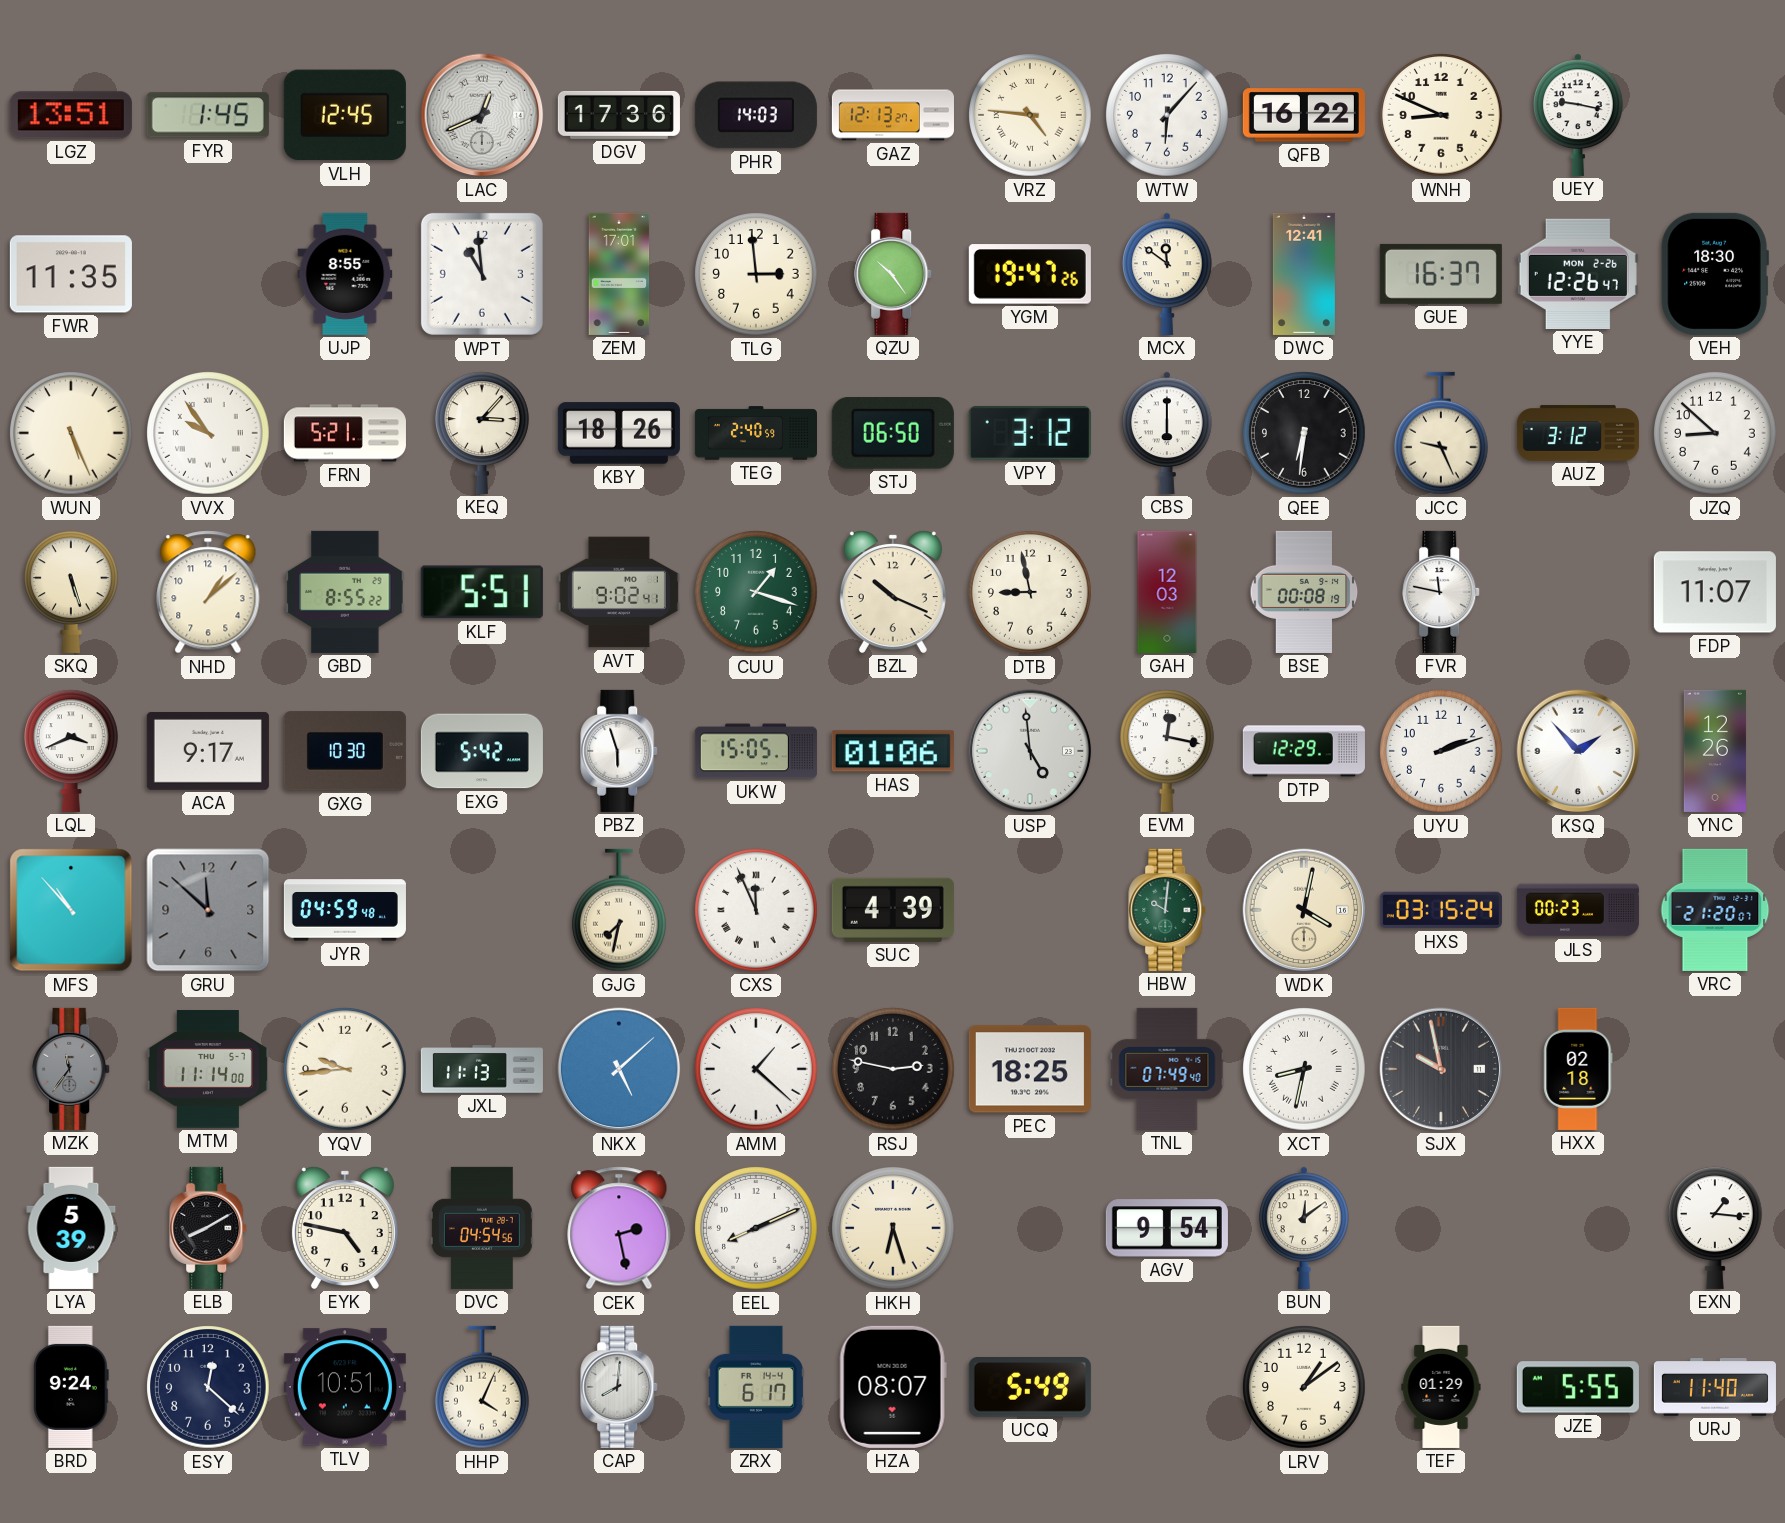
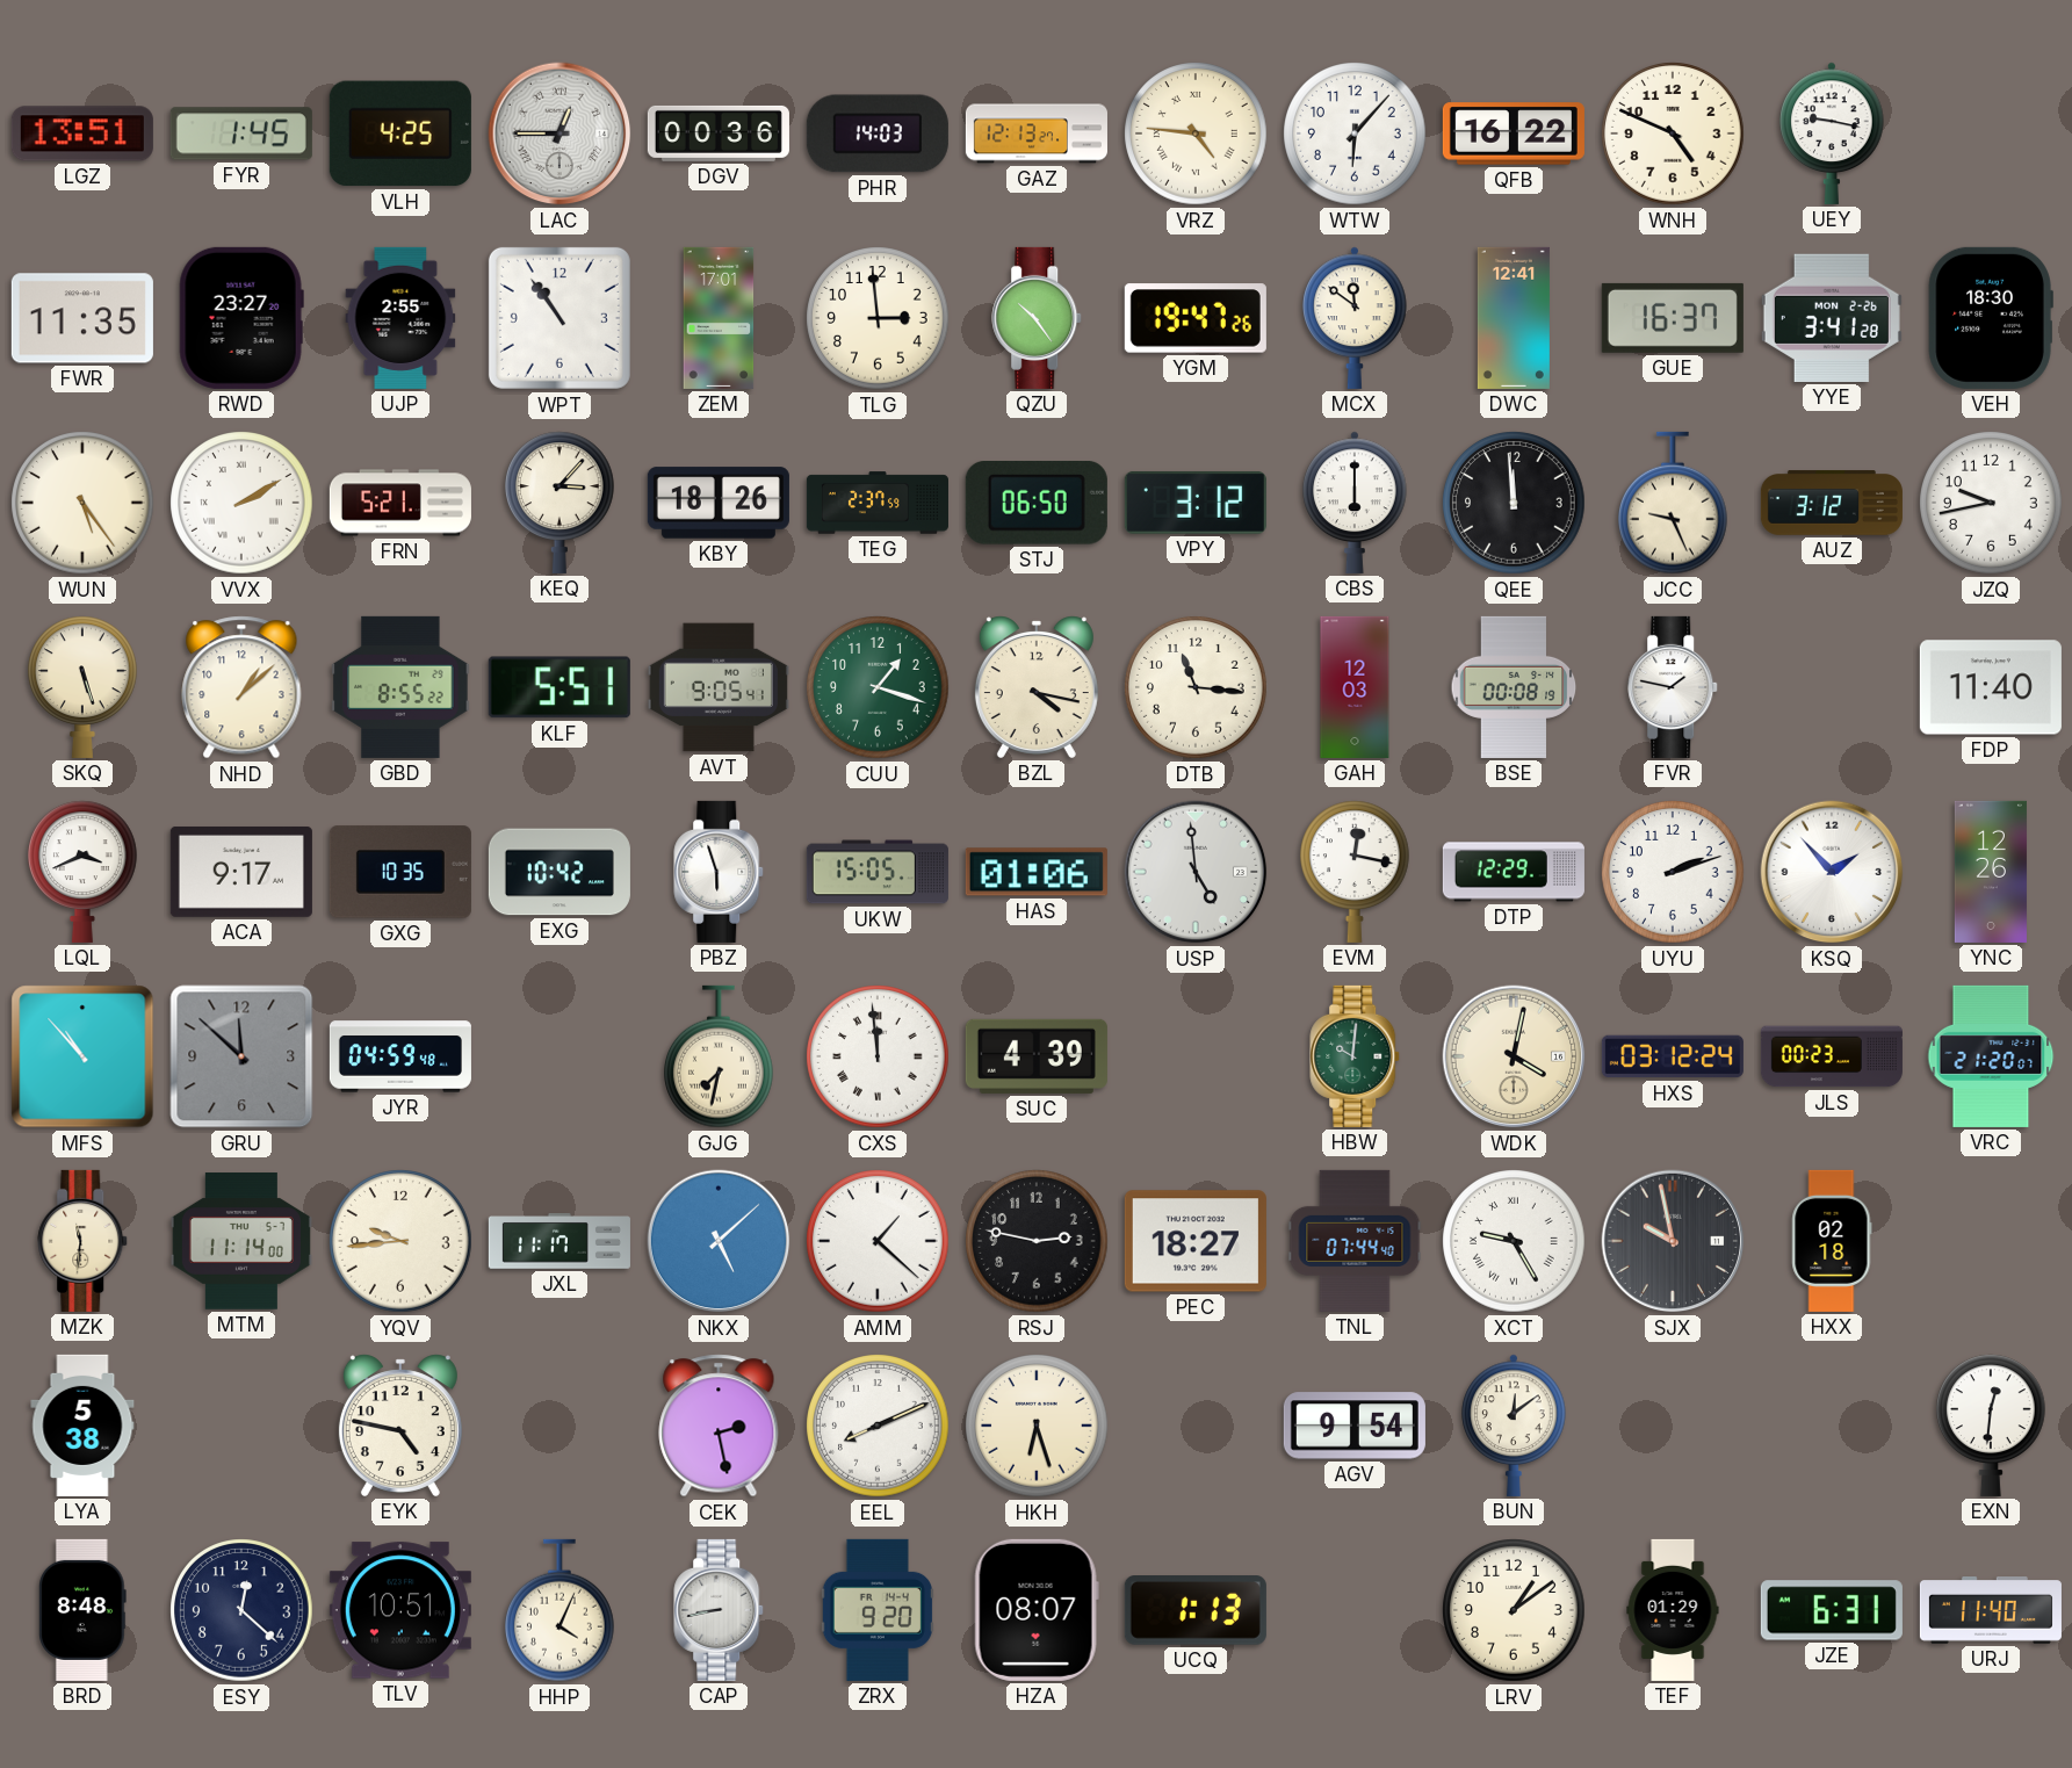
VLH: 12:45 -> 4:25
LAC: 12:41 -> 12:45
DGV: 17:36 -> 00:36
WNH: 8:49 -> 4:49
RWD: none -> 23:27
UJP: 8:55 -> 2:55
WPT: 10:59 -> 10:54
YYE: 12:26 -> 3:41
WUN: 5:26 -> 5:24
VVX: 9:54 -> 2:10
TEG: 2:40 -> 2:37
QEE: 6:31 -> 11:59
JZQ: 8:52 -> 9:43
AVT: 9:02 -> 9:05
BZL: 10:19 -> 4:17
DTB: 8:58 -> 11:16
FVR: 11:47 -> 1:47
FDP: 11:07 -> 11:40
GXG: 10:30 -> 10:35
EXG: 5:42 -> 10:42
CXS: 11:56 -> 11:59
HXS: 03:15 -> 03:12
MZK: 11:36 -> 11:31
MZK dial: grey -> cream
JXL: 11:13 -> 11:17
PEC: 18:25 -> 18:27
TNL: 07:49 -> 07:44
XCT: 8:32 -> 9:25
LYA: 5:39 -> 5:38
ELB: 8:10 -> none
DVC: 04:54 -> none
EXN: 1:16 -> 12:31
BRD: 9:24 -> 8:48
CAP: 8:01 -> 8:43
ZRX: 6:17 -> 9:20
UCQ: 5:49 -> 1:13
JZE: 5:55 -> 6:31
